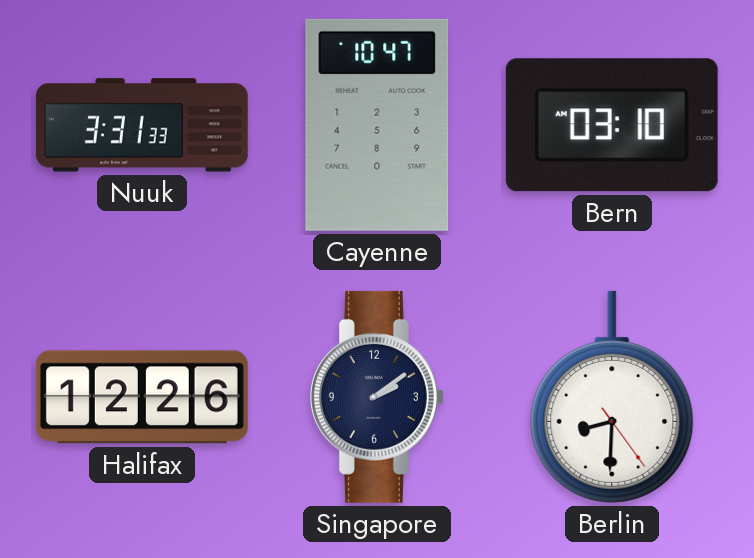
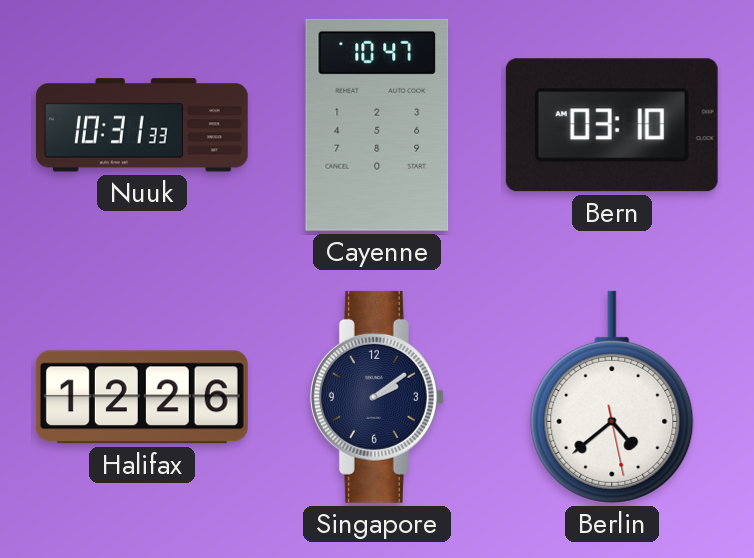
Nuuk: 3:31 -> 10:31
Berlin: 8:30 -> 4:38
